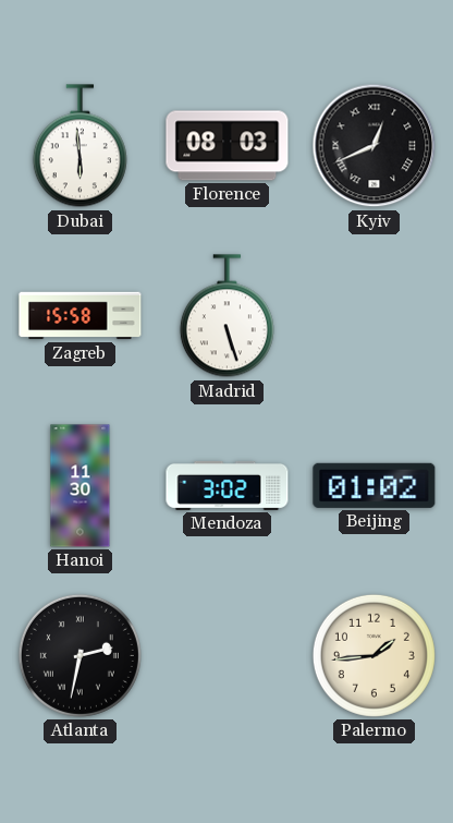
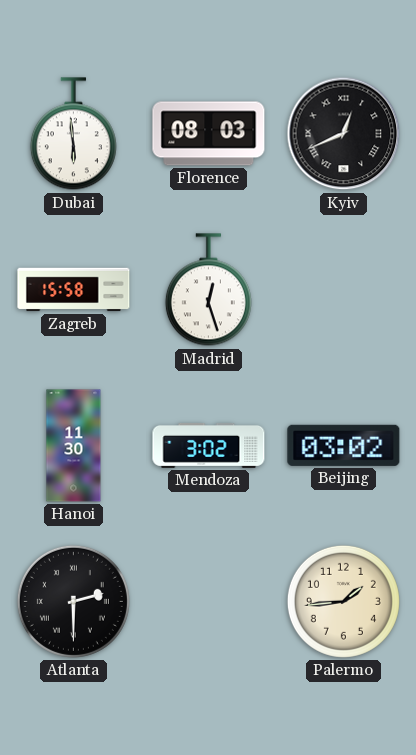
Madrid: 5:27 -> 12:27
Beijing: 01:02 -> 03:02
Atlanta: 2:32 -> 2:30
